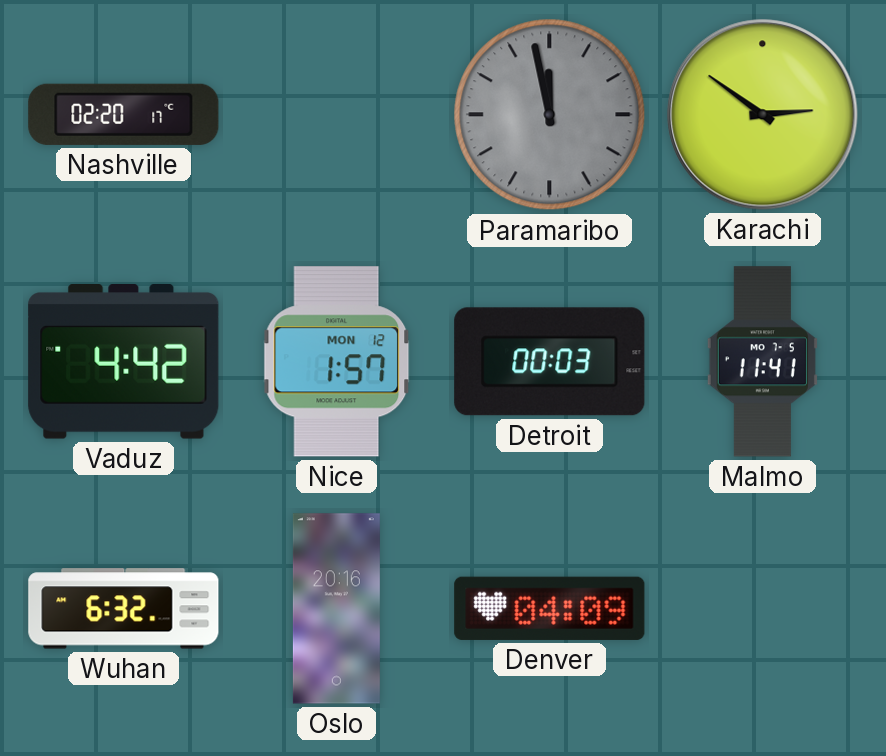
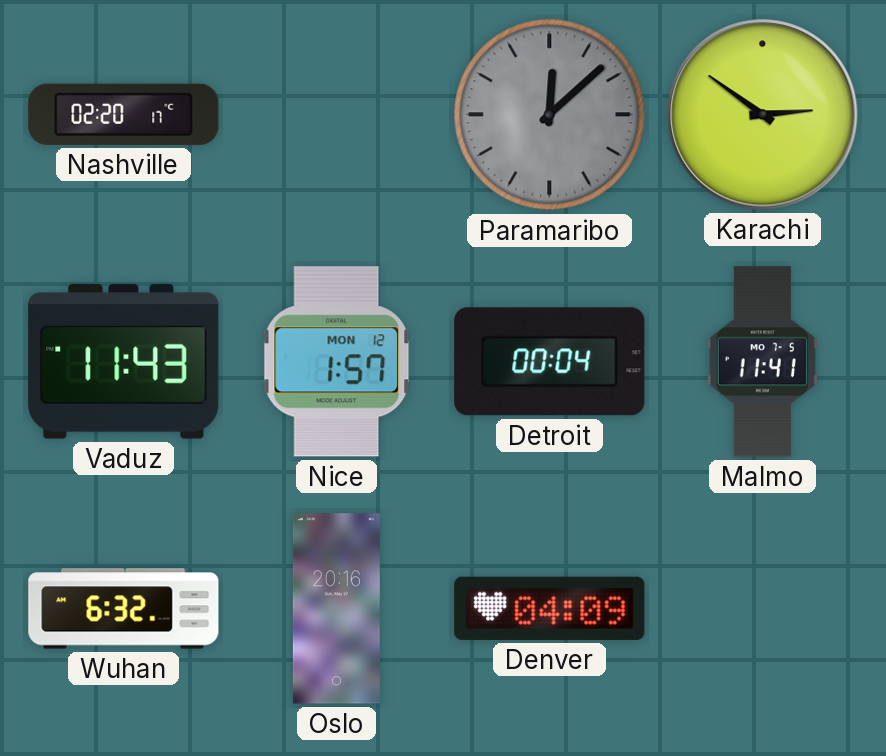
Paramaribo: 11:58 -> 12:08
Vaduz: 4:42 -> 11:43
Detroit: 00:03 -> 00:04
